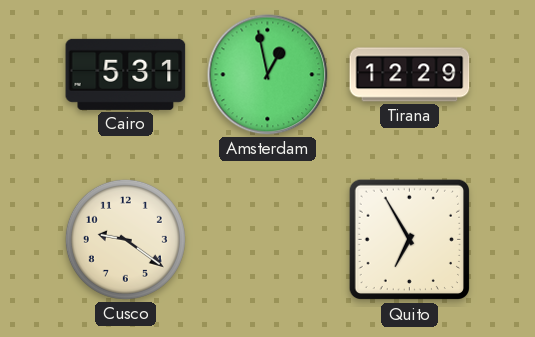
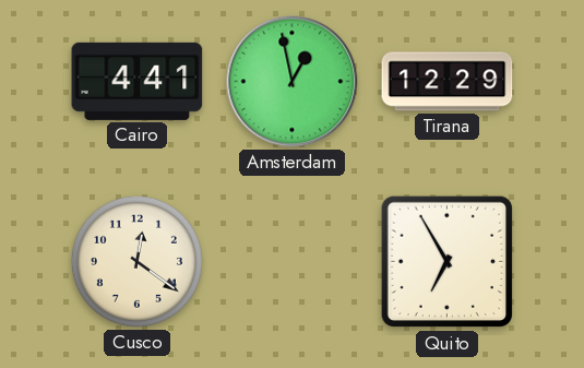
Cairo: 5:31 -> 4:41
Cusco: 9:21 -> 12:21
